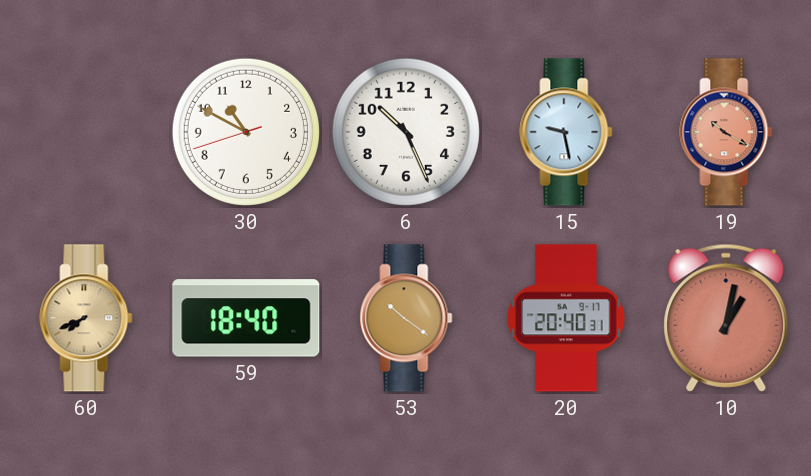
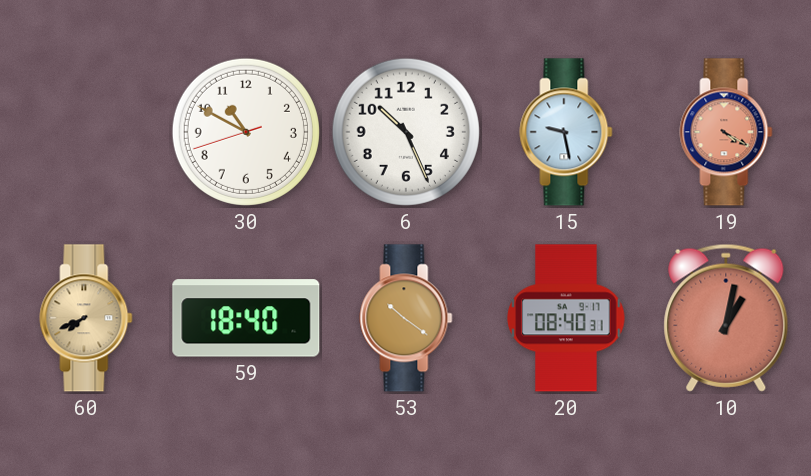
19: 10:20 -> 4:20
20: 20:40 -> 08:40
